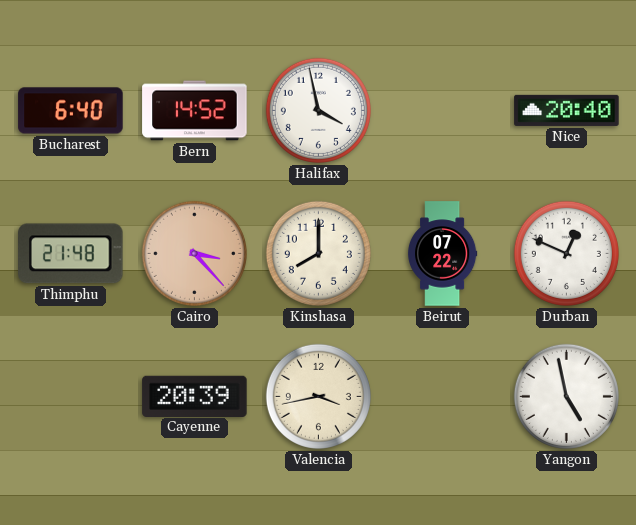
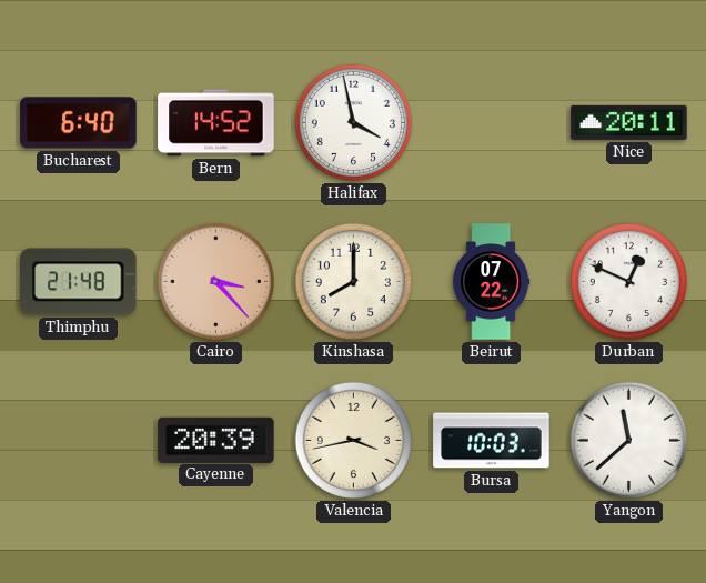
Nice: 20:40 -> 20:11
Bursa: none -> 10:03
Yangon: 4:58 -> 11:38
